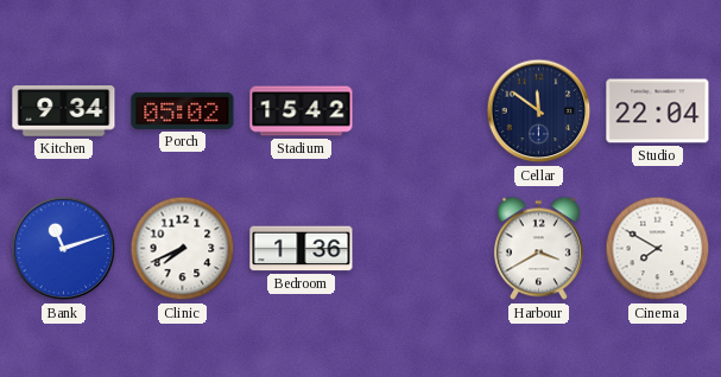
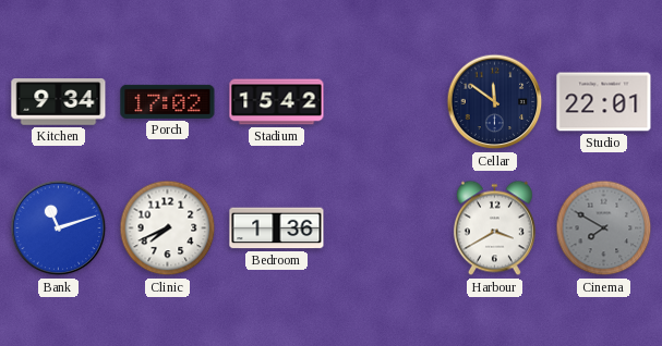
Porch: 05:02 -> 17:02
Studio: 22:04 -> 22:01
Cinema dial: white -> grey
